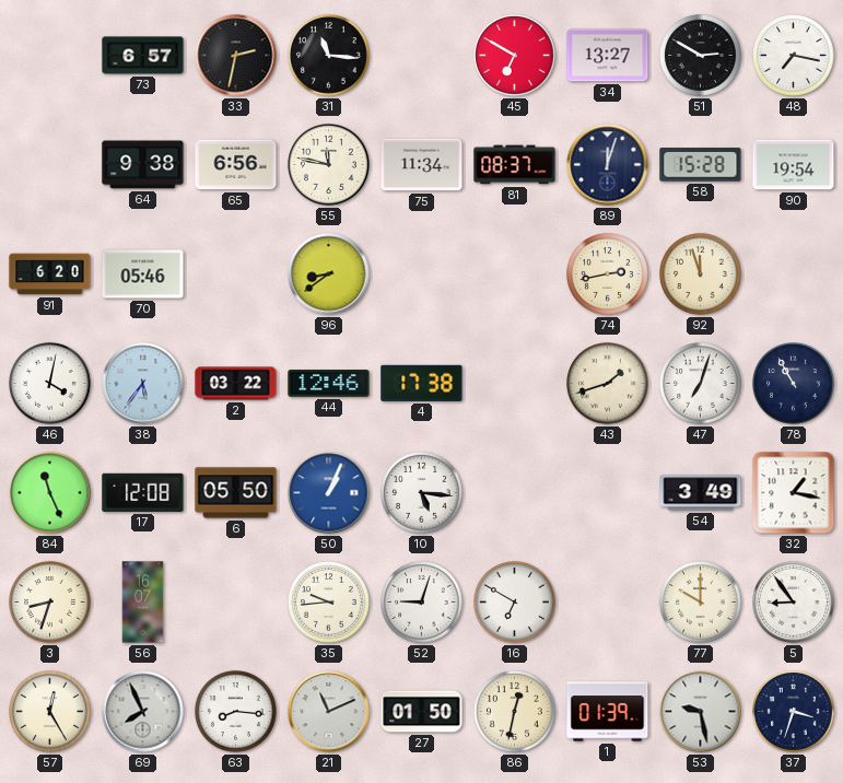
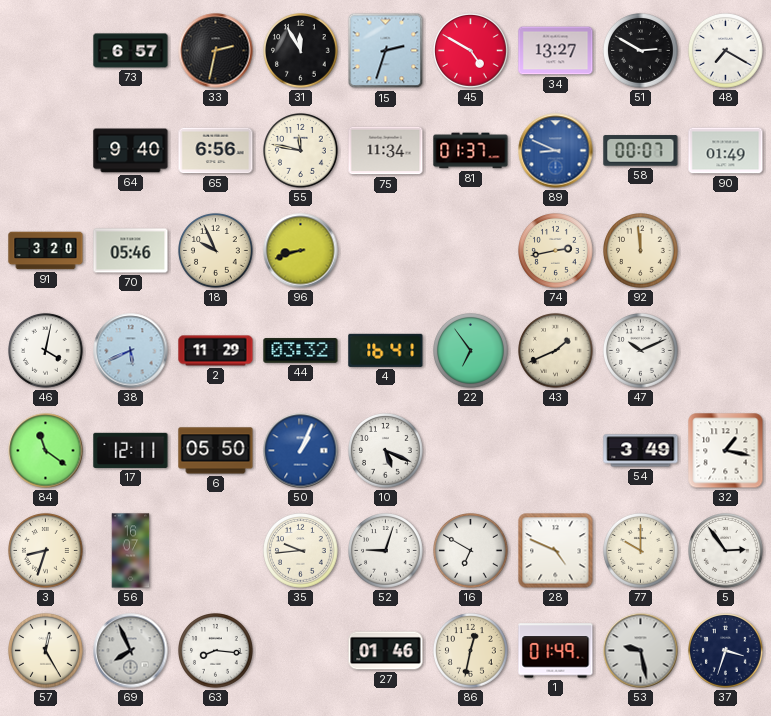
31: 11:16 -> 11:55
15: none -> 2:33
45: 6:50 -> 4:50
48: 7:17 -> 7:20
64: 9:38 -> 9:40
81: 08:37 -> 01:37
89: 12:03 -> 8:49
89 dial: navy -> blue
58: 15:28 -> 00:07
90: 19:54 -> 01:49
91: 6:20 -> 3:20
18: none -> 9:56
96: 8:39 -> 8:42
92: 11:57 -> 11:59
38: 5:36 -> 5:41
2: 03:22 -> 11:29
44: 12:46 -> 03:32
4: 17:38 -> 16:41
22: none -> 6:54
43: 1:42 -> 1:41
47: 7:03 -> 10:11
78: 10:55 -> none
84: 11:26 -> 11:21
17: 12:08 -> 12:11
10: 5:16 -> 5:19
28: none -> 4:49
5: 8:54 -> 2:54
21: 11:11 -> none
27: 01:50 -> 01:46
1: 01:39 -> 01:49
